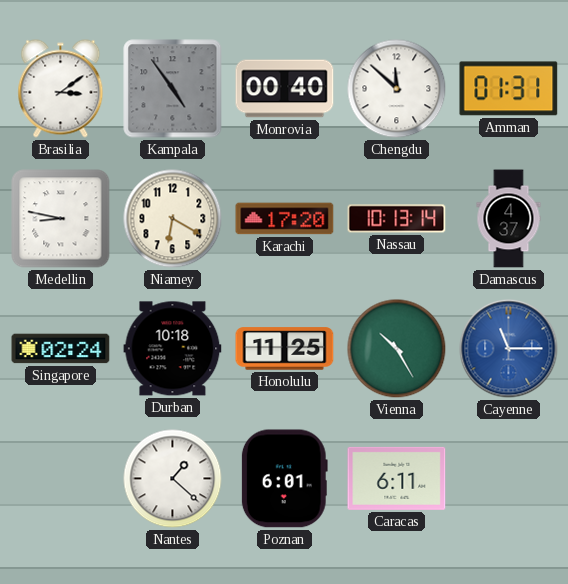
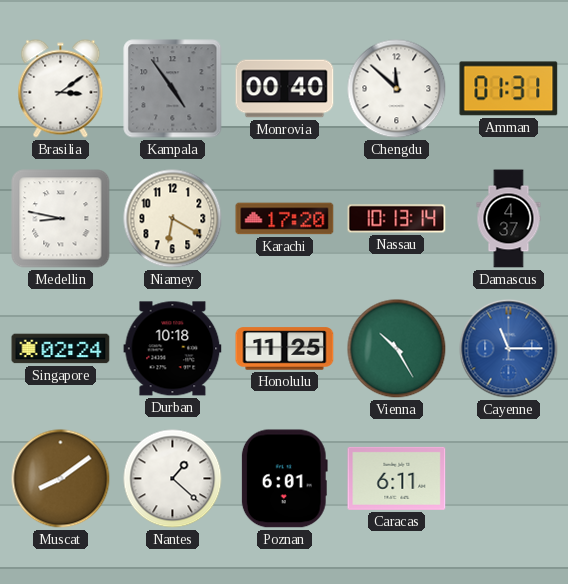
Muscat: none -> 8:09
